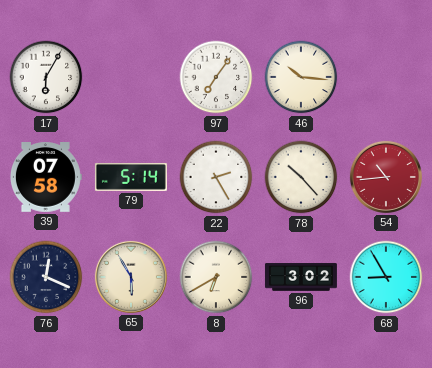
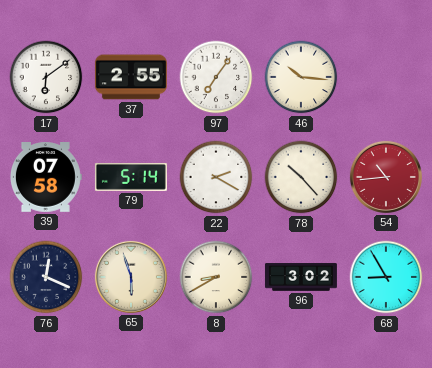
17: 6:05 -> 6:09
37: none -> 2:55
22: 2:25 -> 2:20
65: 5:55 -> 5:57
8: 6:40 -> 8:40
